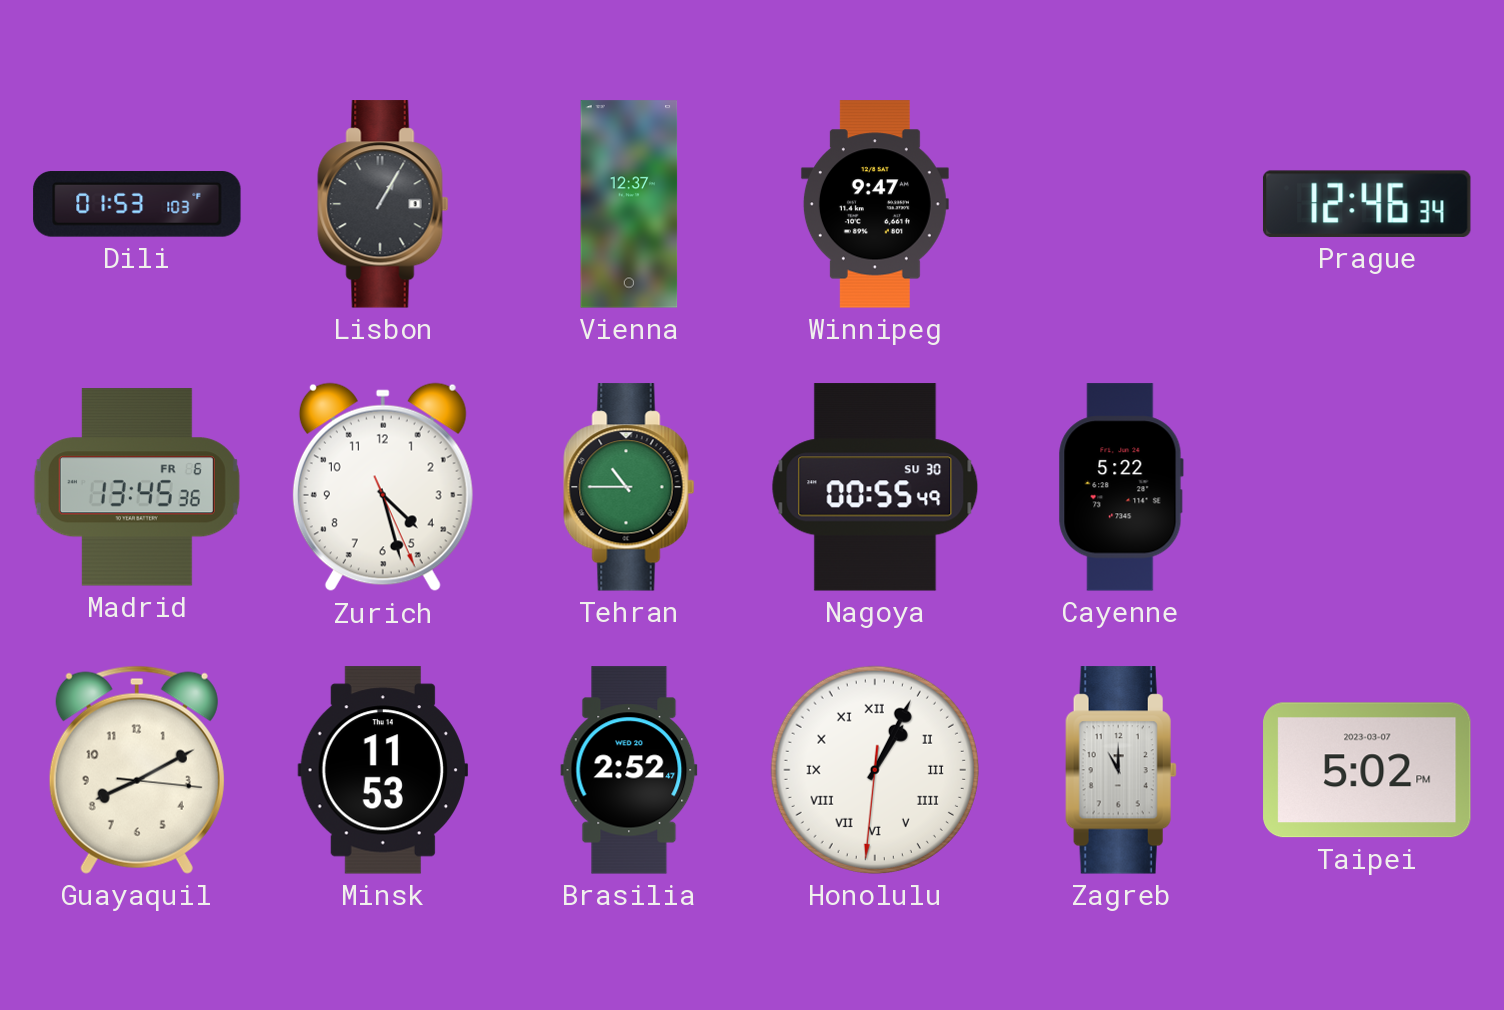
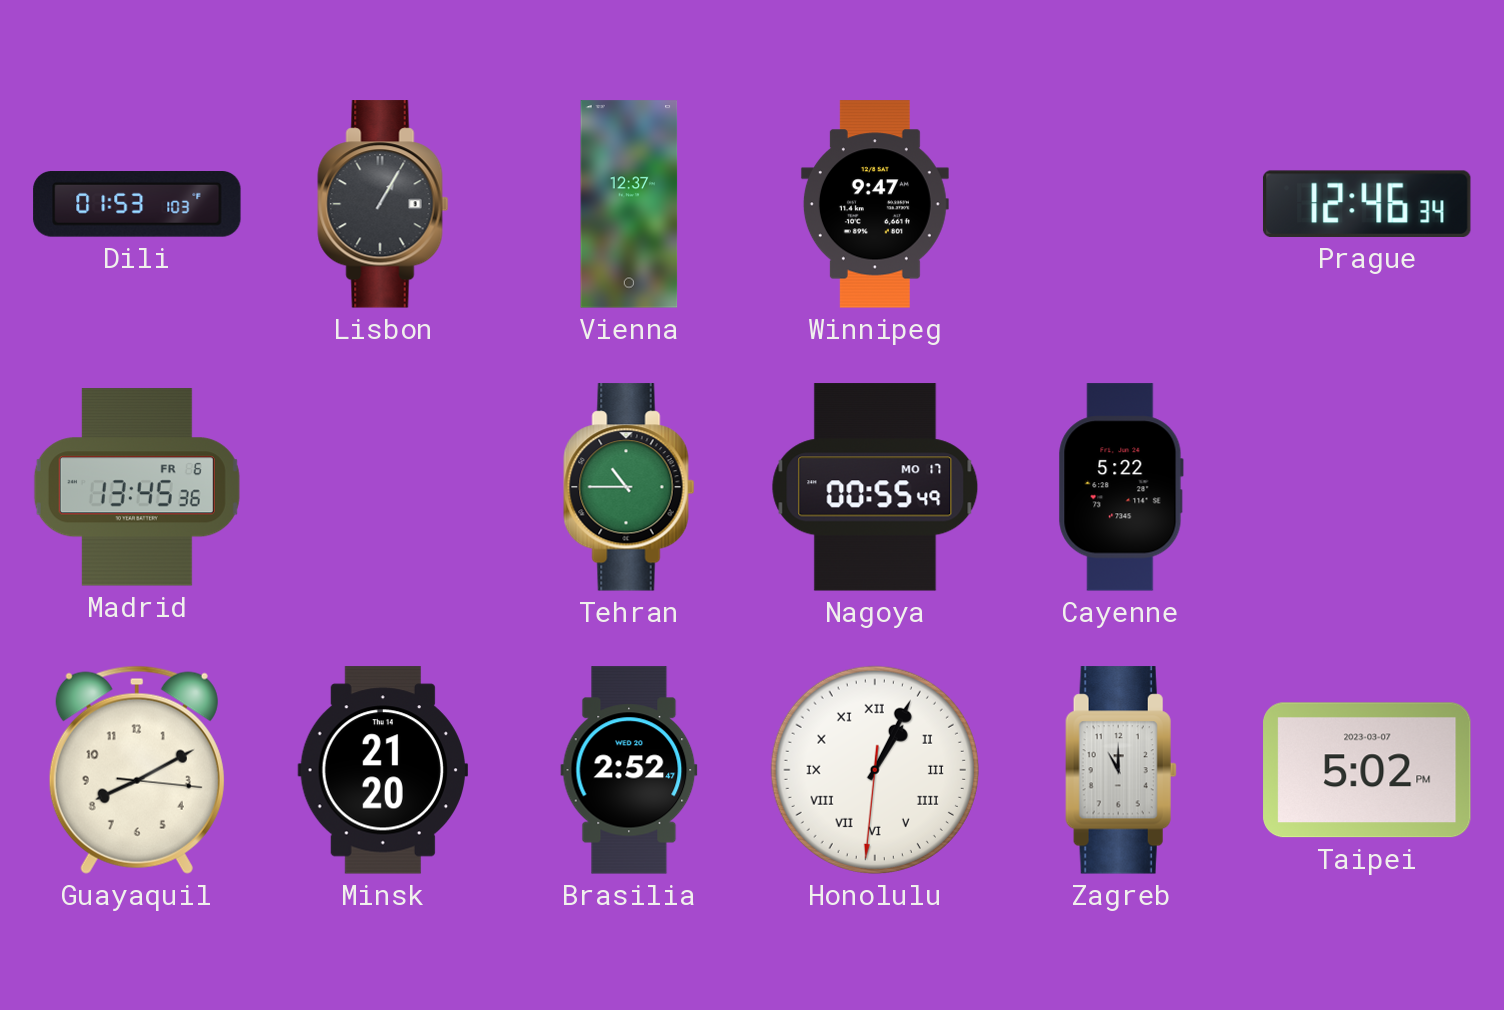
Zurich: 4:27 -> none
Nagoya date: SU 30 -> MO 17
Minsk: 11:53 -> 21:20
